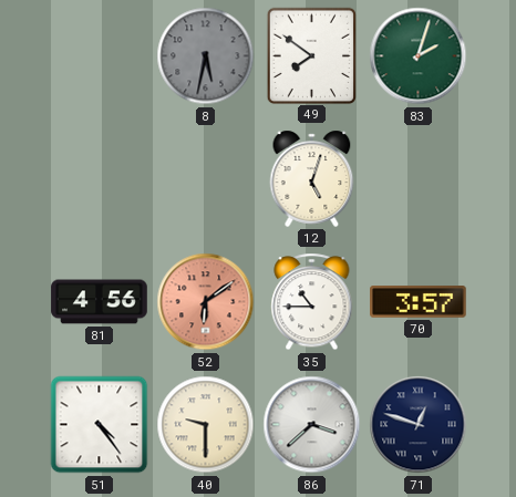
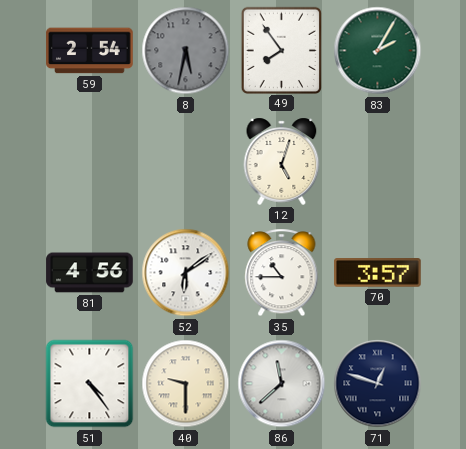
59: none -> 2:54
49: 7:51 -> 7:54
83: 2:03 -> 2:05
52 dial: salmon -> white
86: 3:38 -> 11:38
